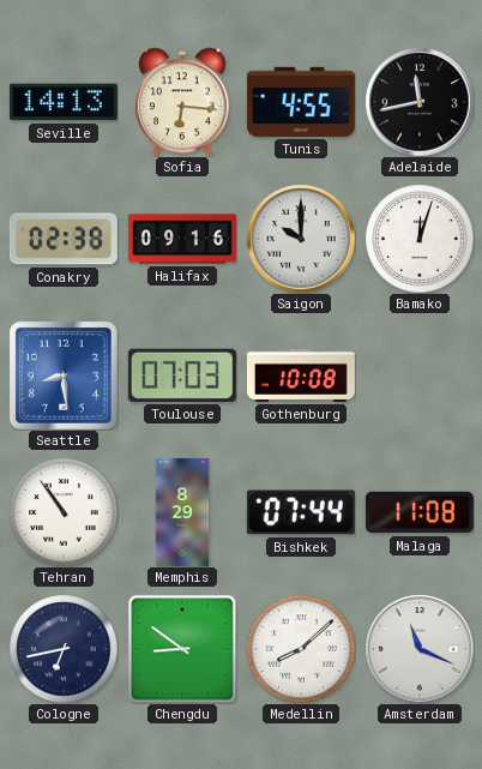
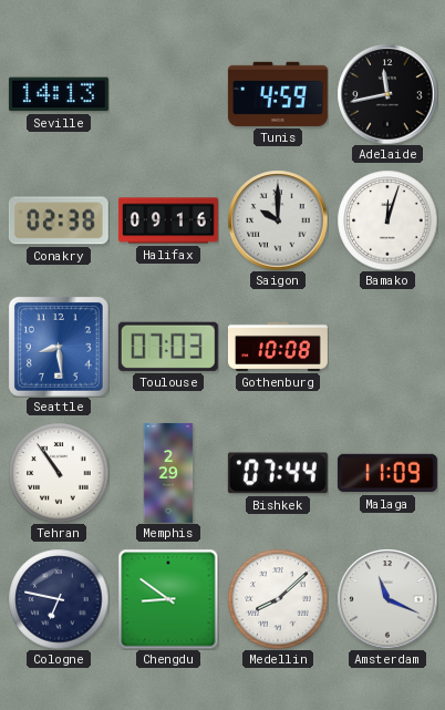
Sofia: 6:16 -> none
Tunis: 4:55 -> 4:59
Memphis: 8:29 -> 2:29
Malaga: 11:08 -> 11:09
Cologne: 6:43 -> 6:47
